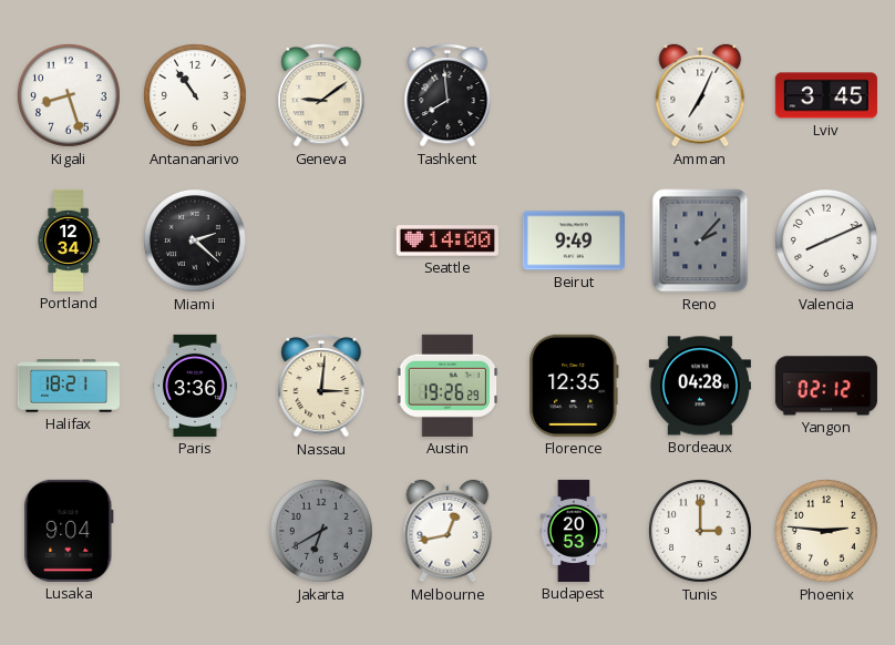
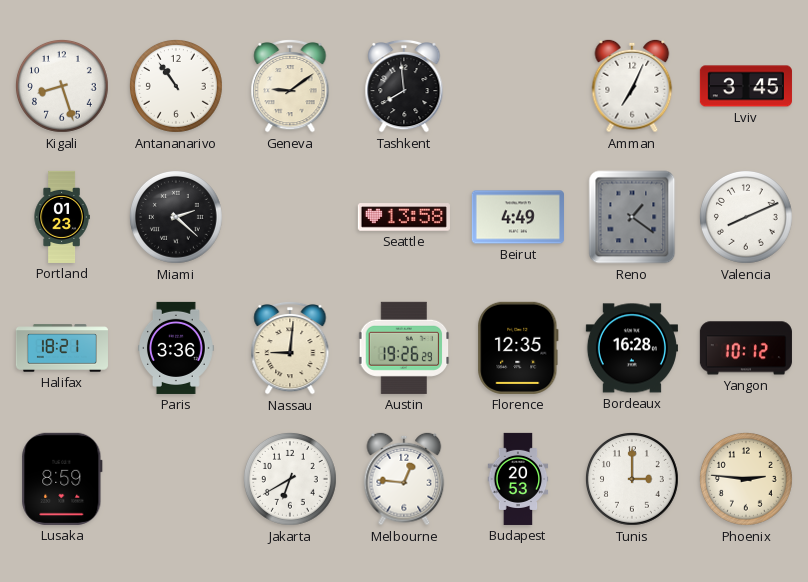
Portland: 12:34 -> 01:23
Seattle: 14:00 -> 13:58
Beirut: 9:49 -> 4:49
Reno: 2:07 -> 1:21
Nassau: 3:01 -> 9:01
Bordeaux: 04:28 -> 16:28
Yangon: 02:12 -> 10:12
Lusaka: 9:04 -> 8:59
Jakarta dial: grey -> white
Melbourne: 12:43 -> 12:46
